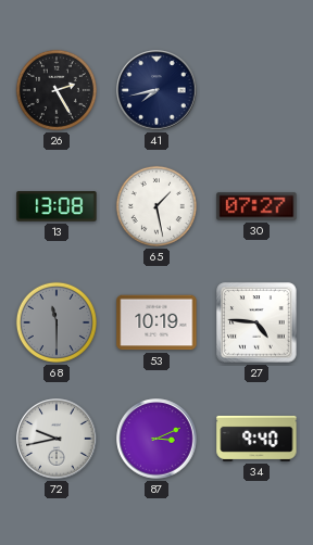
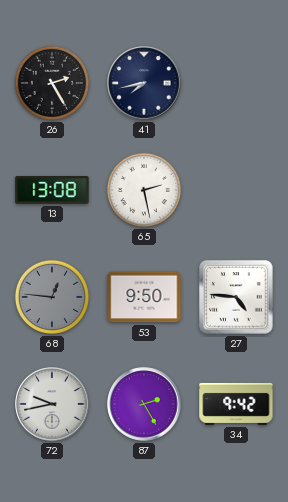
65: 1:28 -> 2:28
30: 07:27 -> none
68: 11:30 -> 12:46
53: 10:19 -> 9:50
87: 3:11 -> 2:25
34: 9:40 -> 9:42
